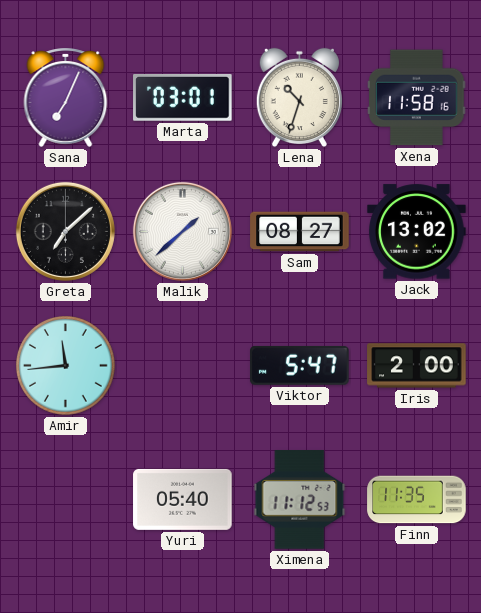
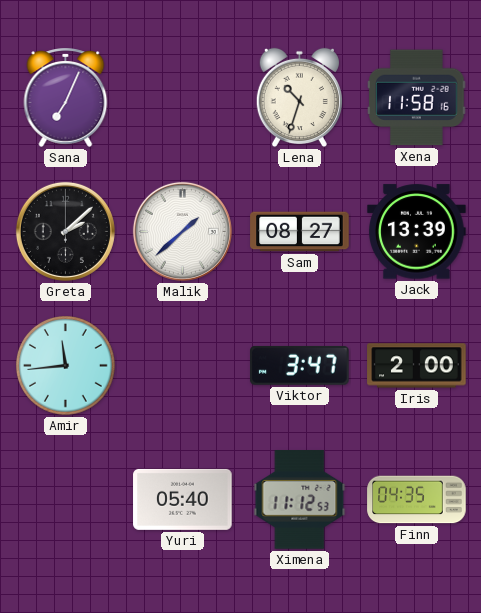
Marta: 03:01 -> none
Greta: 7:08 -> 2:08
Jack: 13:02 -> 13:39
Viktor: 5:47 -> 3:47
Finn: 11:35 -> 04:35
